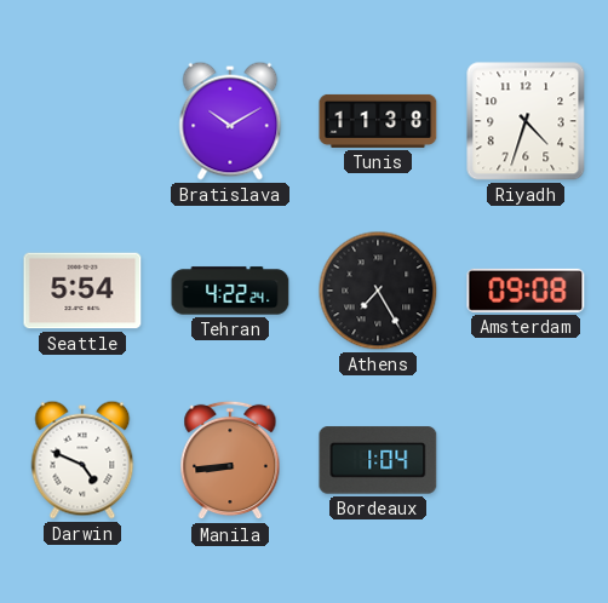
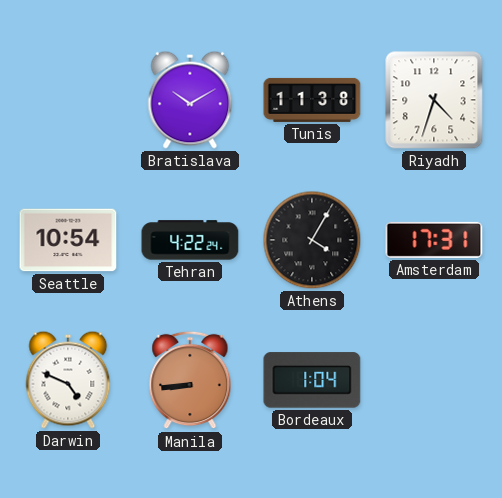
Seattle: 5:54 -> 10:54
Athens: 7:25 -> 4:05
Amsterdam: 09:08 -> 17:31
